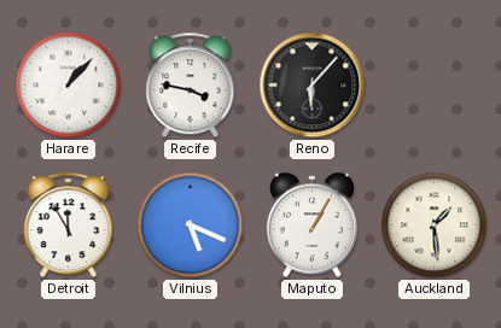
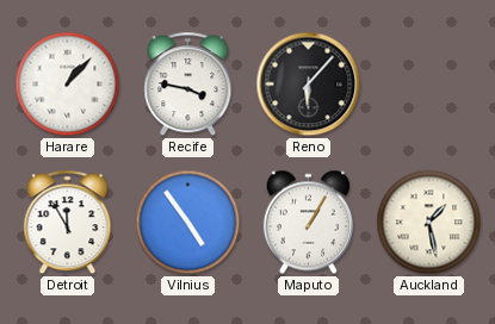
Vilnius: 5:19 -> 4:54
Auckland: 1:29 -> 1:28
